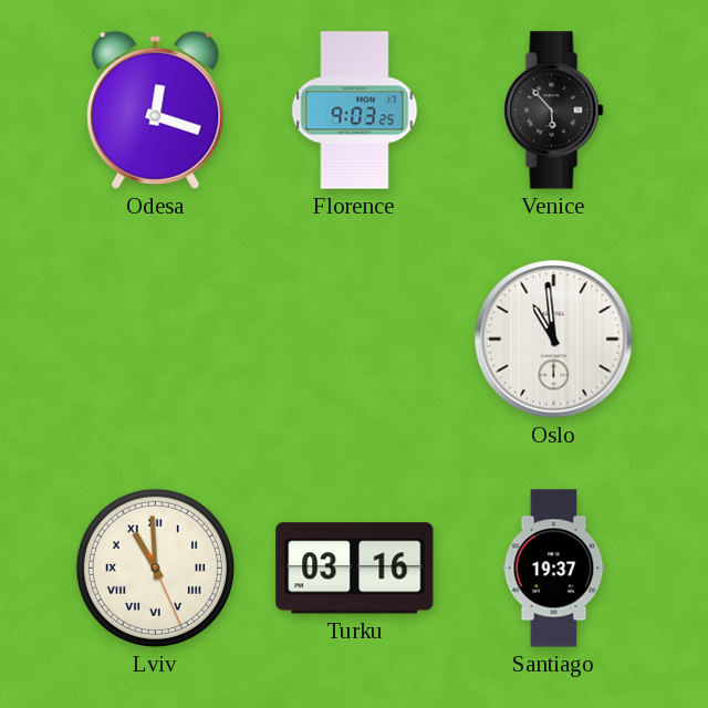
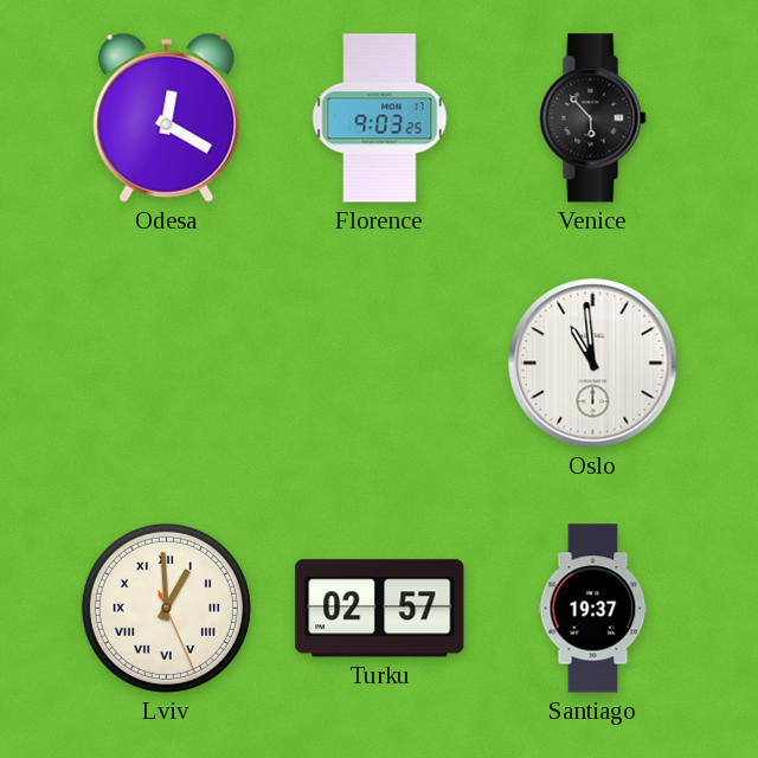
Odesa: 12:18 -> 12:20
Lviv: 10:59 -> 12:59
Turku: 03:16 -> 02:57
